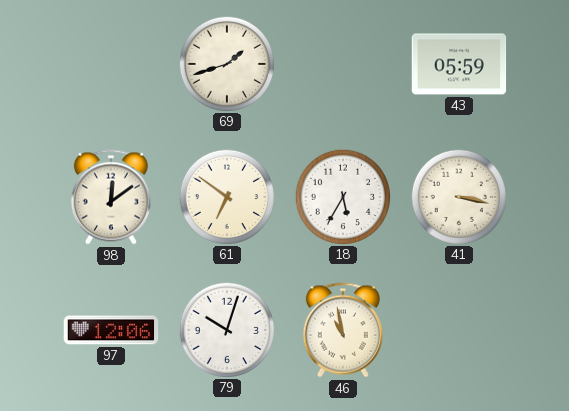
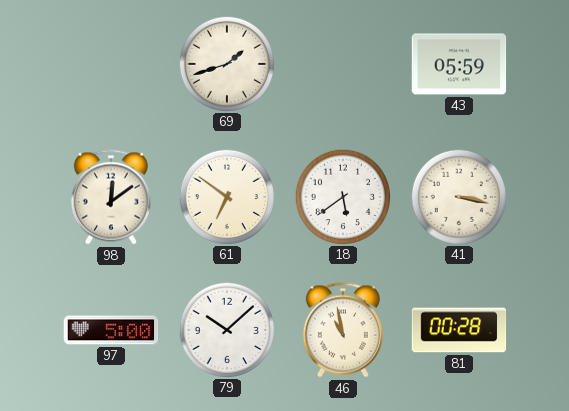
18: 5:35 -> 5:39
97: 12:06 -> 5:00
79: 10:03 -> 10:08
81: none -> 00:28
